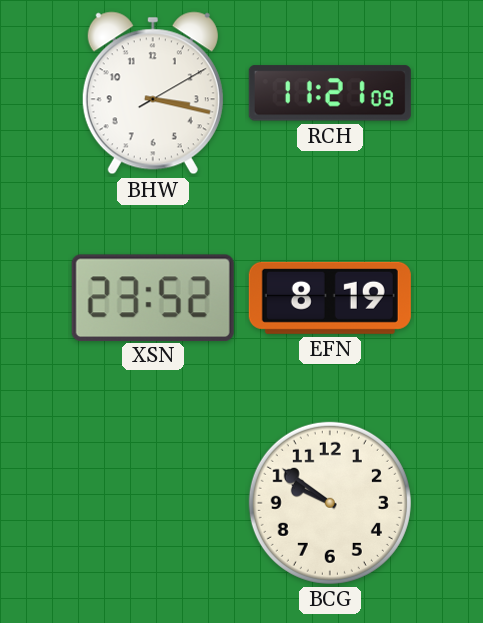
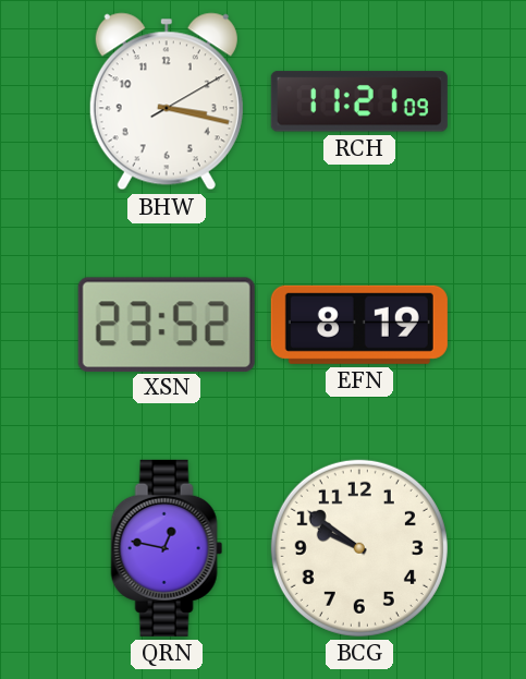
QRN: none -> 12:47
